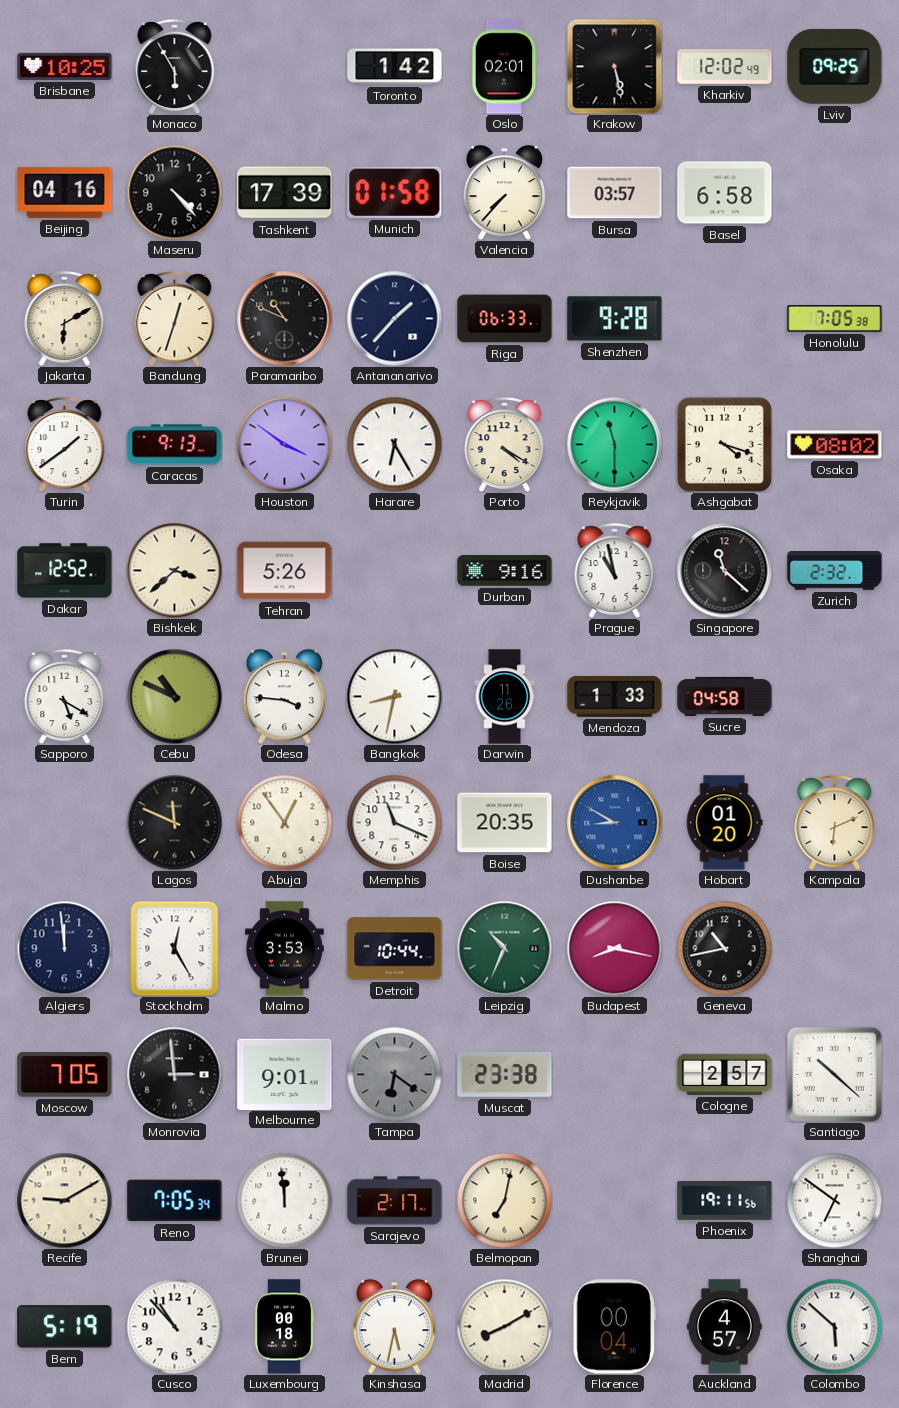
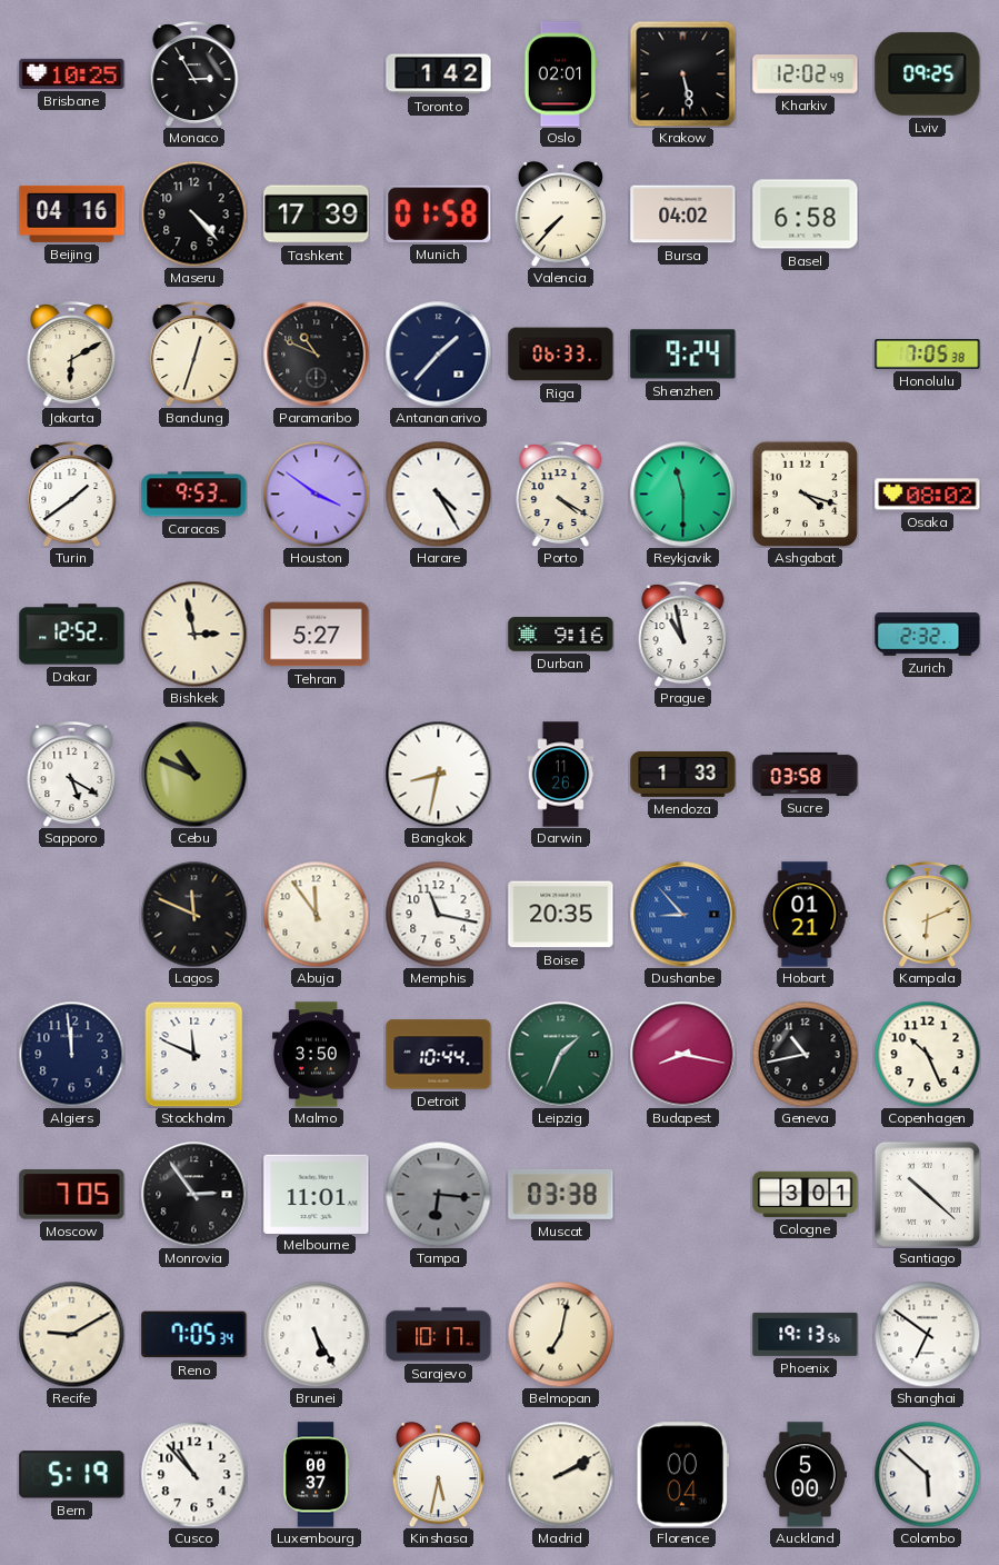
Monaco: 5:55 -> 2:55
Bursa: 03:57 -> 04:02
Shenzhen: 9:28 -> 9:24
Caracas: 9:13 -> 9:53
Harare: 6:25 -> 4:25
Bishkek: 3:38 -> 2:58
Tehran: 5:26 -> 5:27
Singapore: 11:22 -> none
Odesa: 3:46 -> none
Sucre: 04:58 -> 03:58
Abuja: 12:54 -> 11:54
Memphis: 11:19 -> 11:17
Dushanbe: 8:50 -> 8:53
Hobart: 01:20 -> 01:21
Stockholm: 12:25 -> 11:49
Malmo: 3:53 -> 3:50
Leipzig: 10:34 -> 1:34
Copenhagen: none -> 10:26
Monrovia: 2:59 -> 2:54
Melbourne: 9:01 -> 11:01
Tampa: 6:21 -> 6:16
Muscat: 23:38 -> 03:38
Cologne: 2:57 -> 3:01
Brunei: 11:59 -> 5:25
Sarajevo: 2:17 -> 10:17
Phoenix: 19:11 -> 19:13
Luxembourg: 00:18 -> 00:37
Madrid: 8:10 -> 2:10
Auckland: 4:57 -> 5:00
